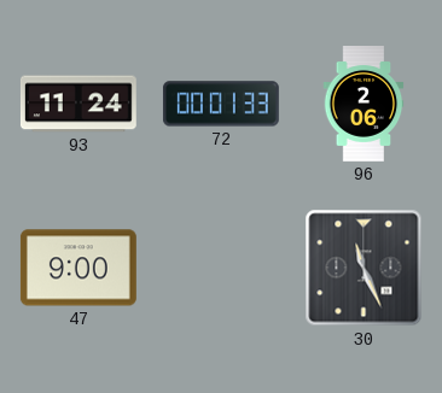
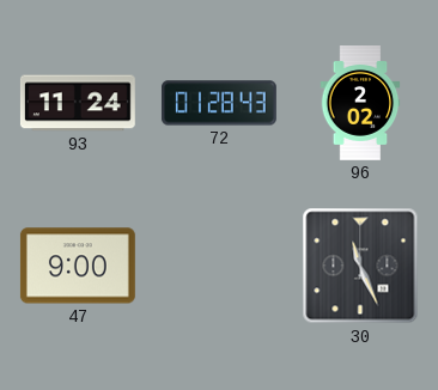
72: 00:01 -> 01:28
96: 2:06 -> 2:02
